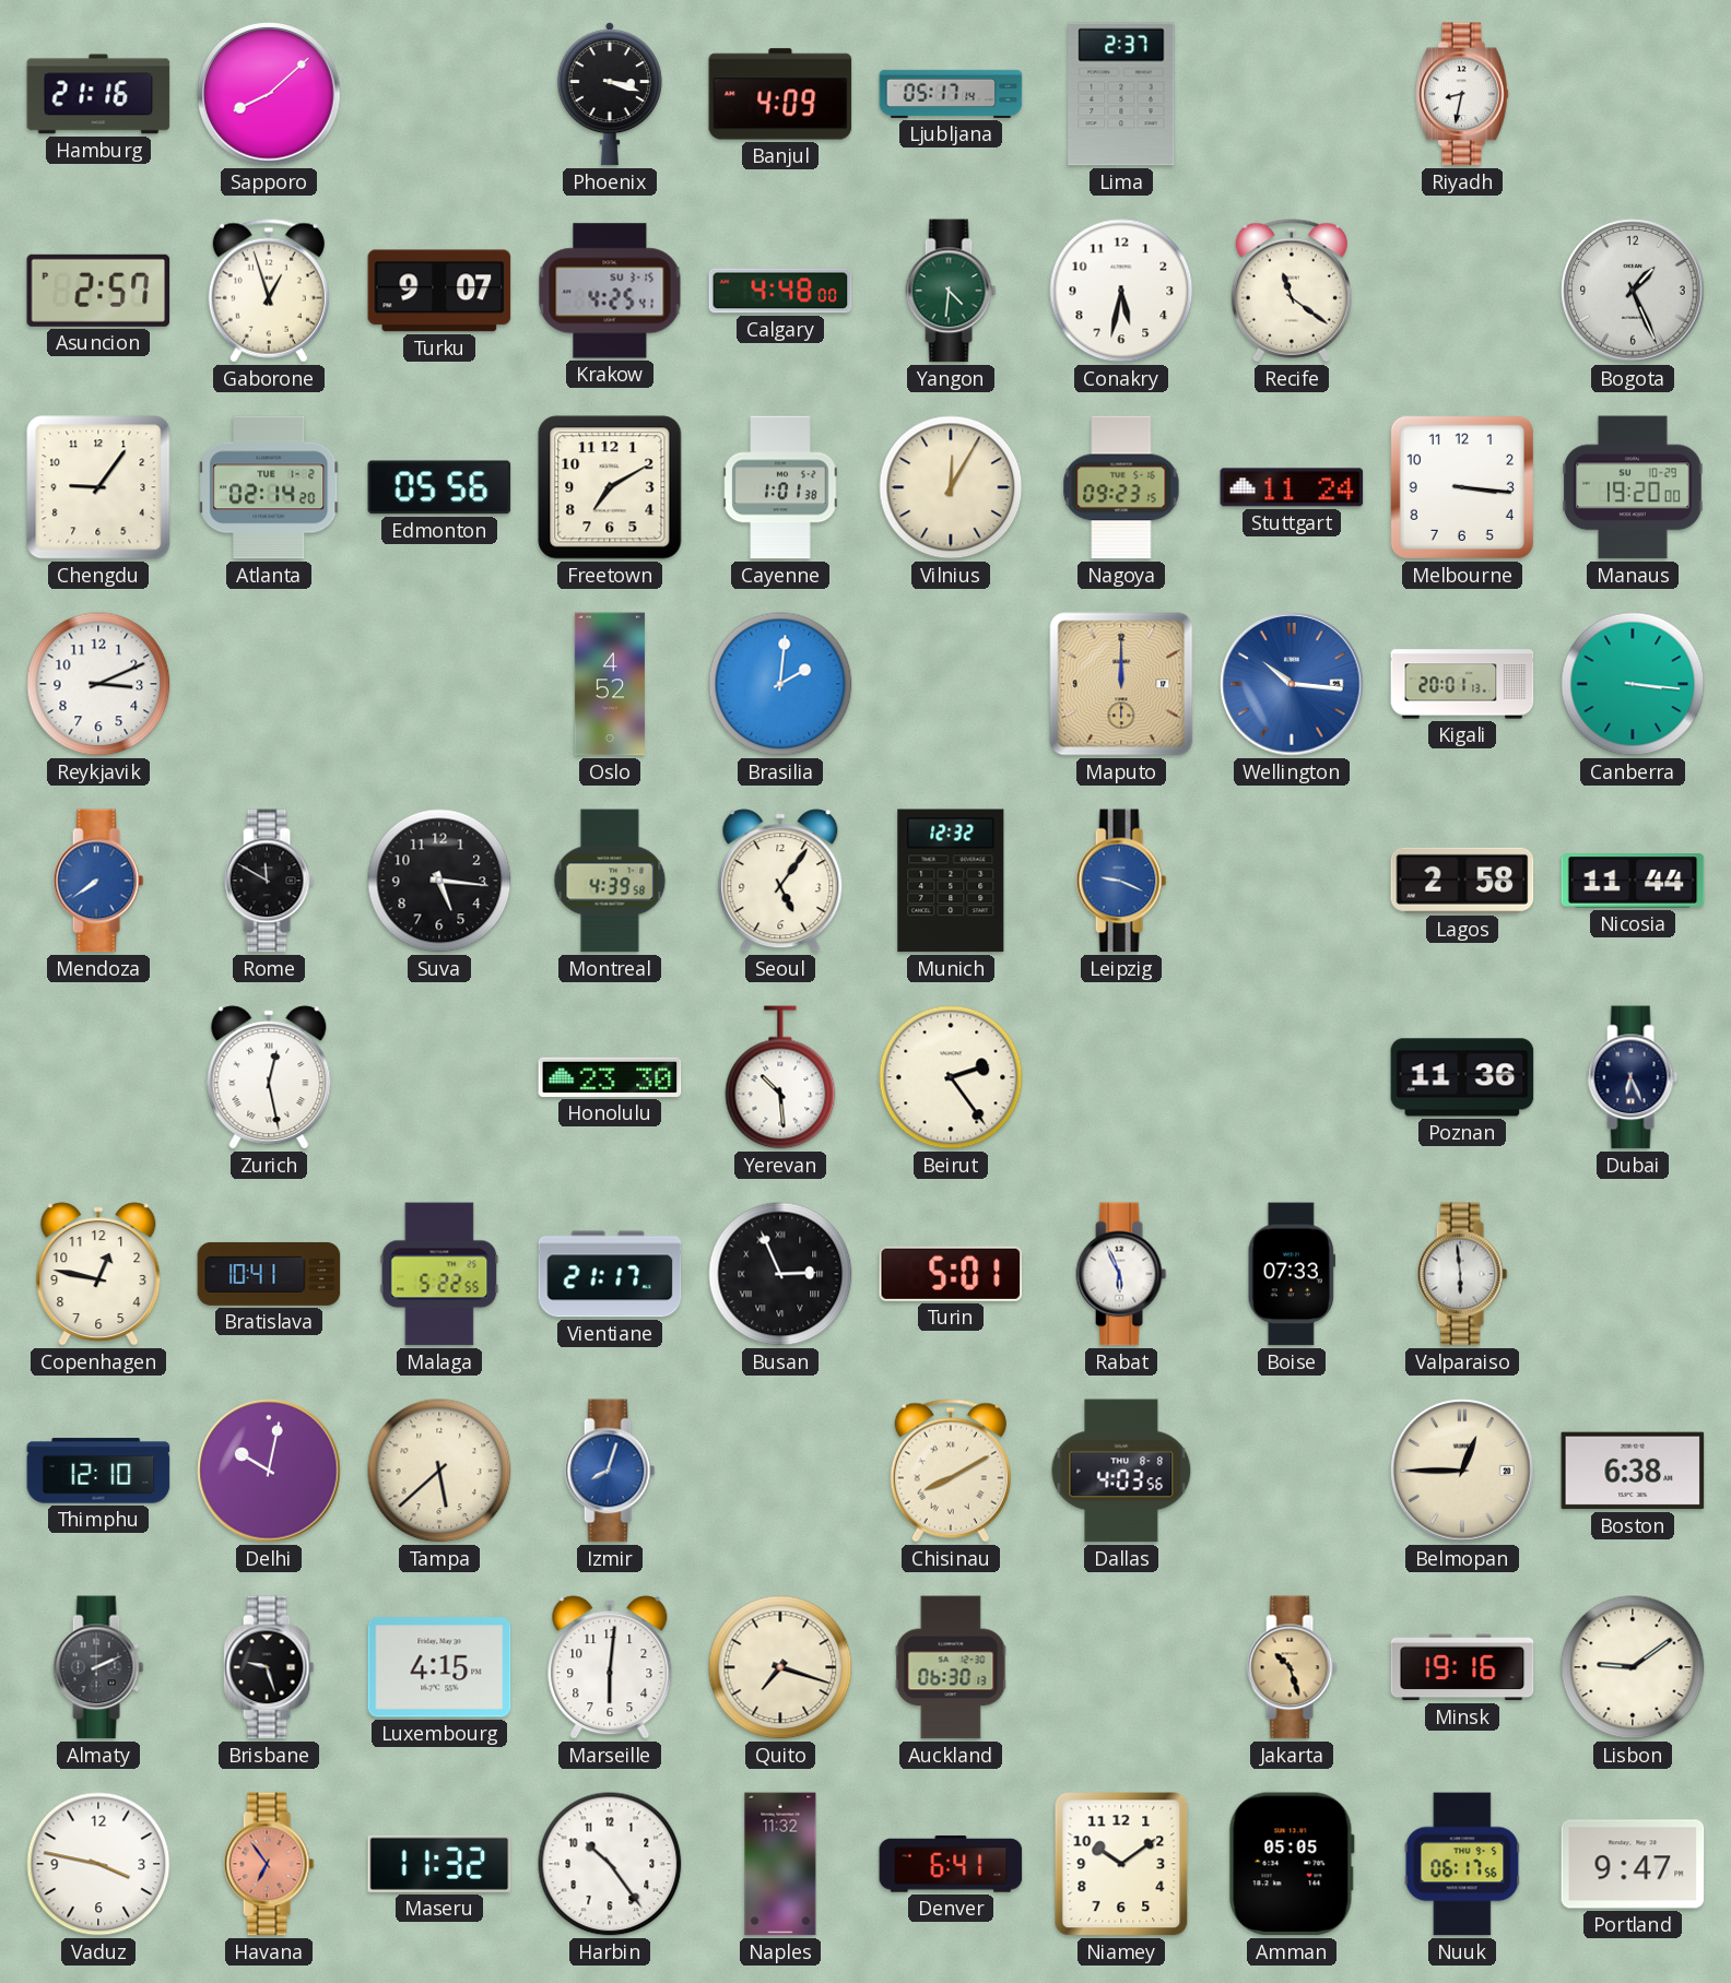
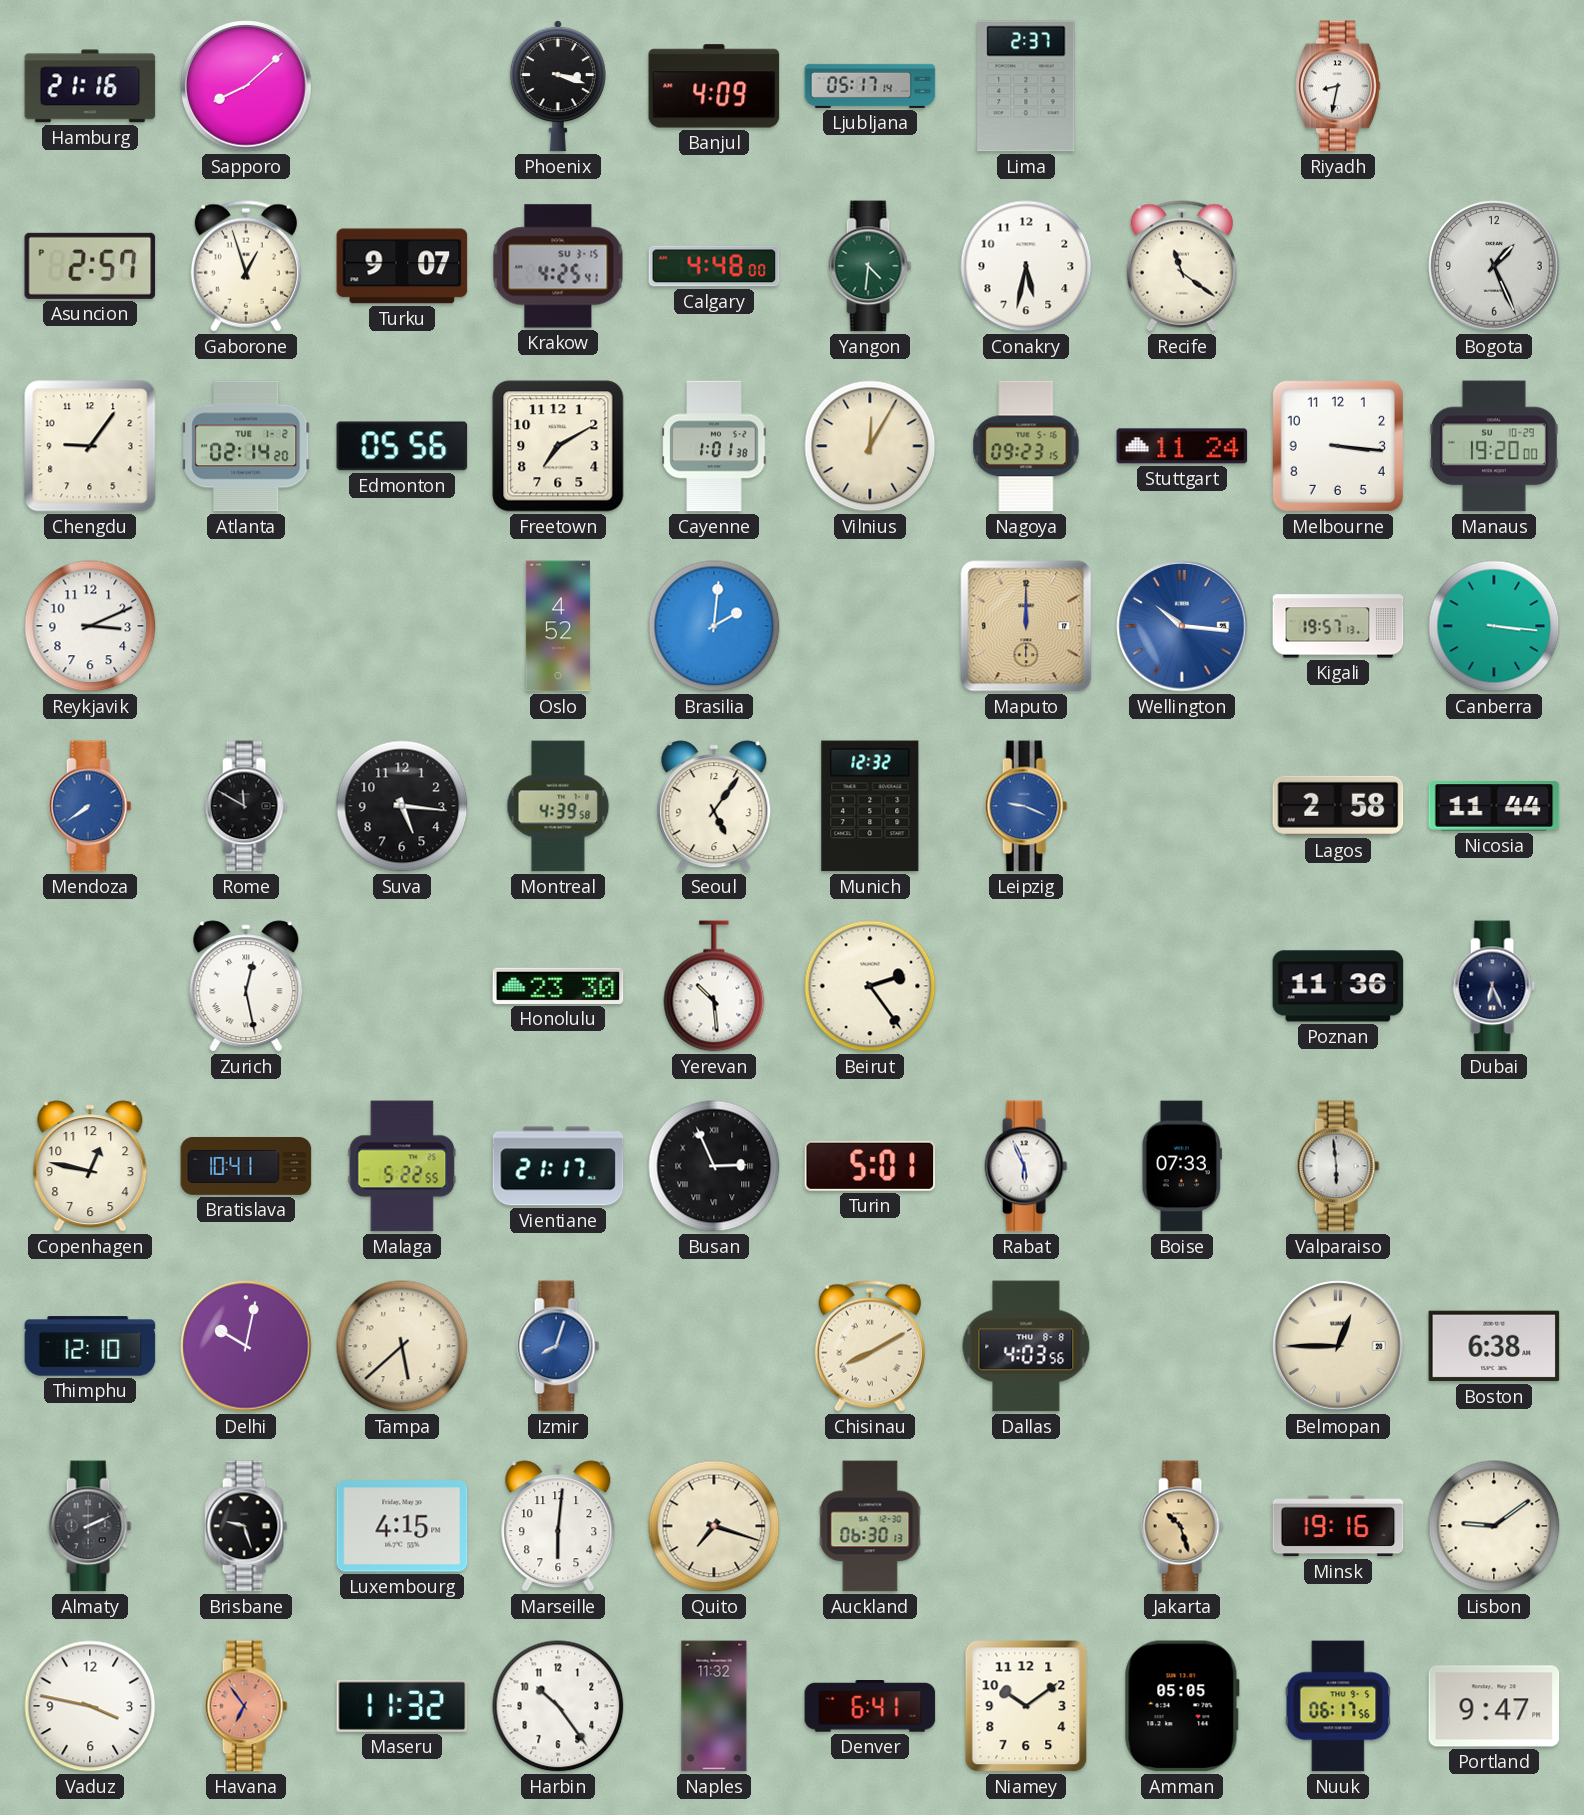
Kigali: 20:01 -> 19:57
